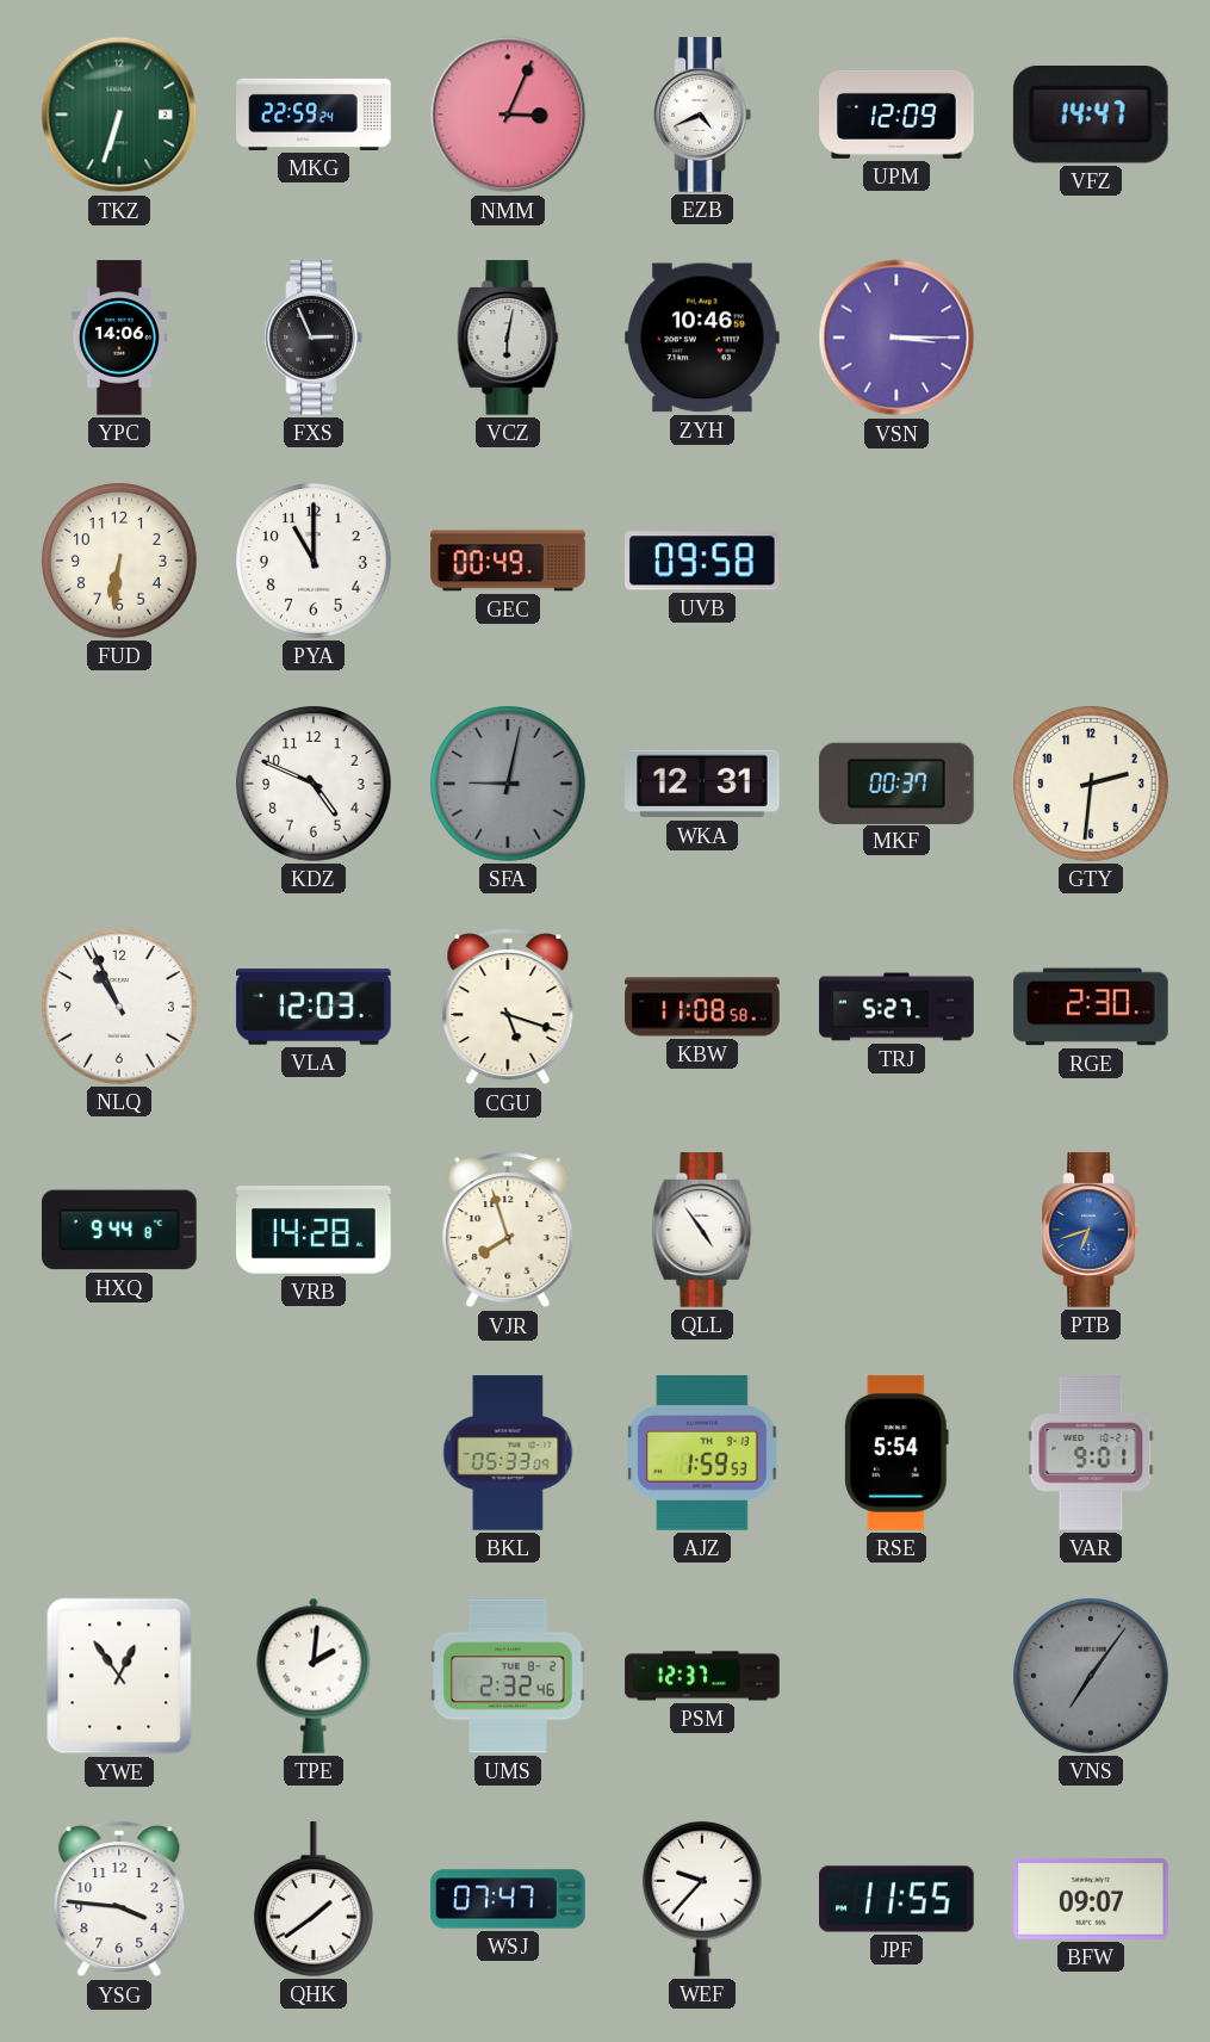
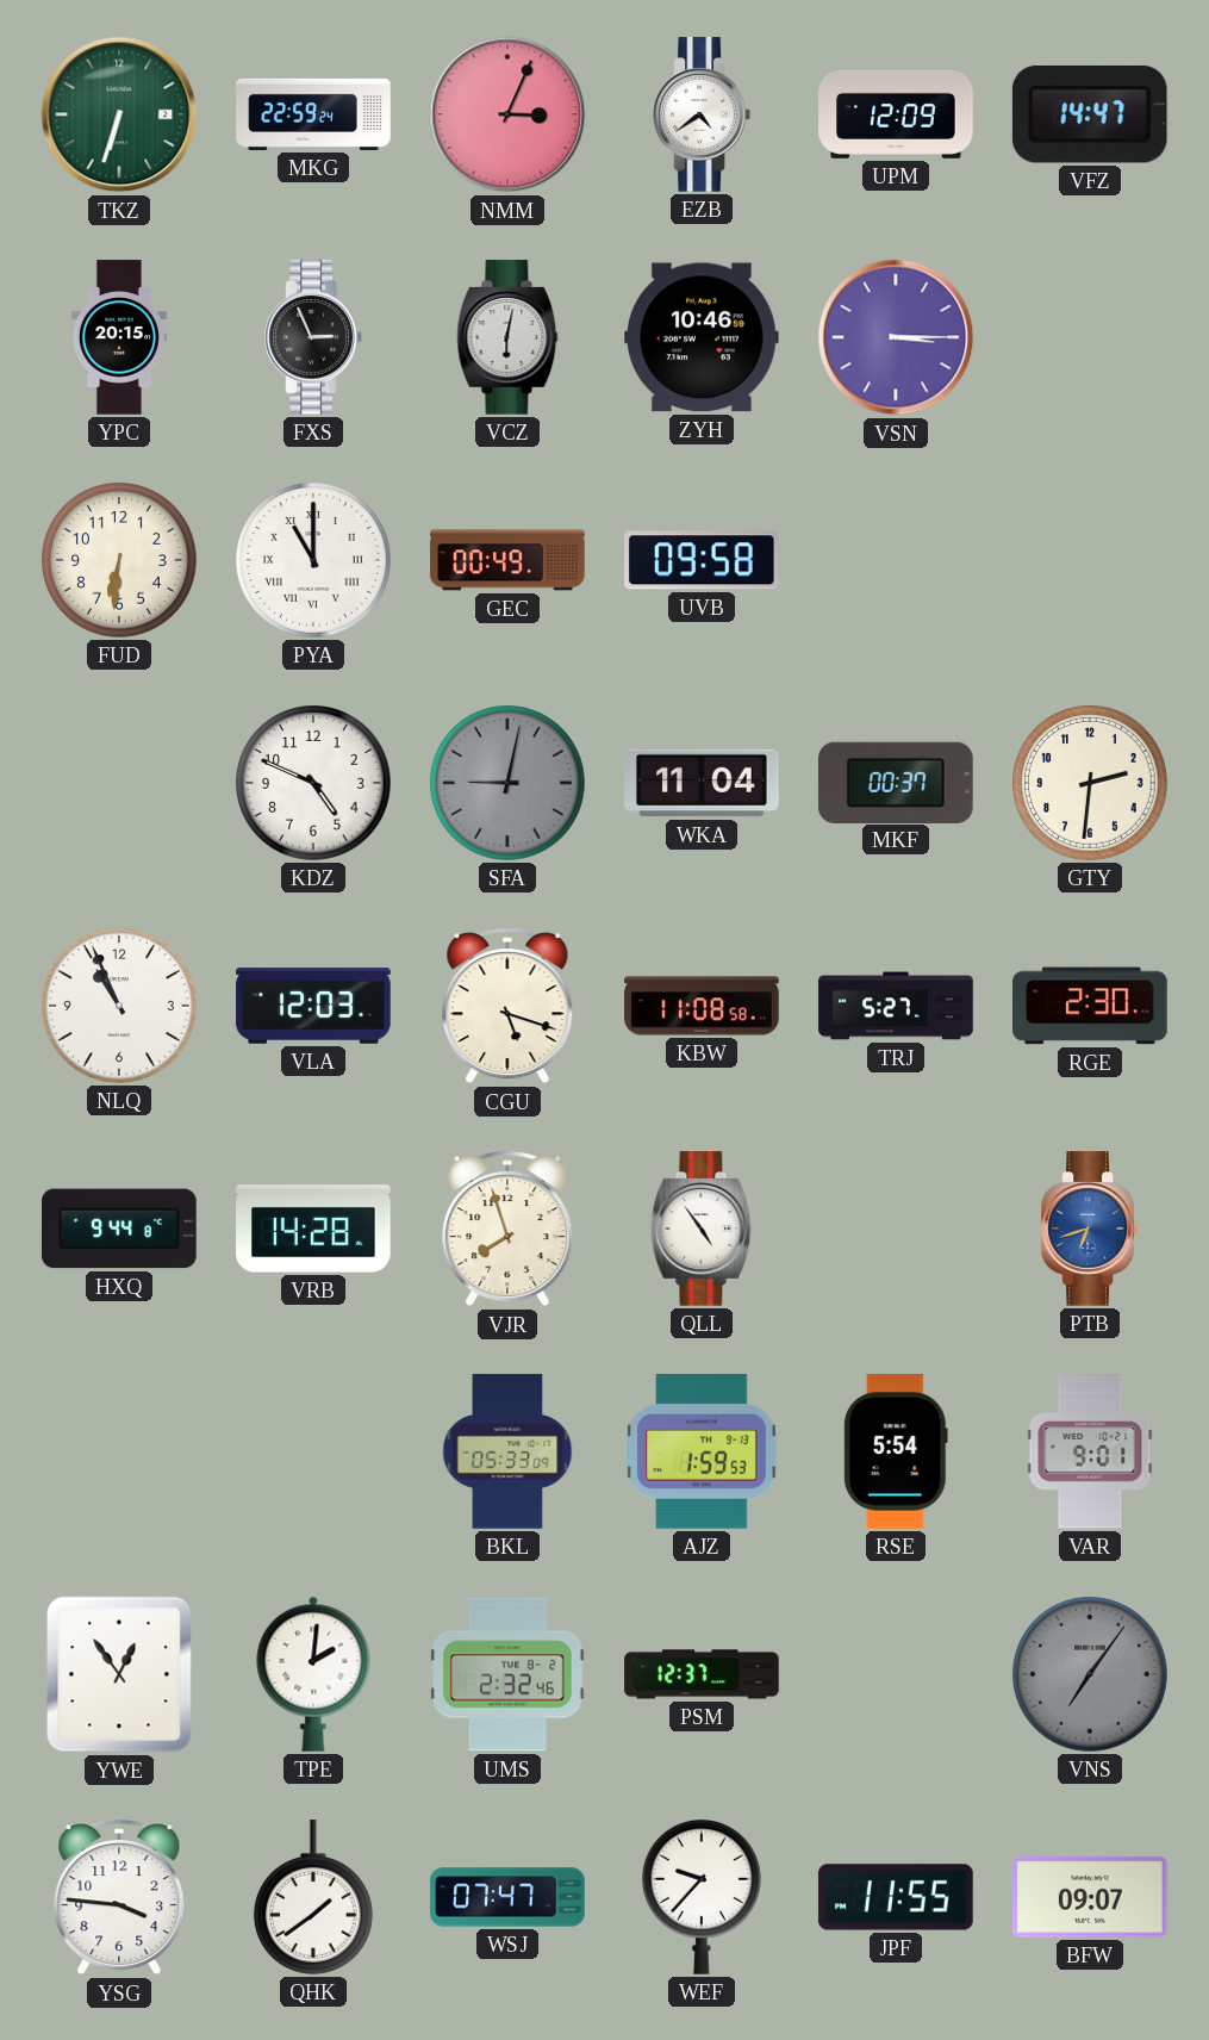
EZB: 4:41 -> 4:39
YPC: 14:06 -> 20:15
PYA numerals: Arabic -> Roman
WKA: 12:31 -> 11:04
